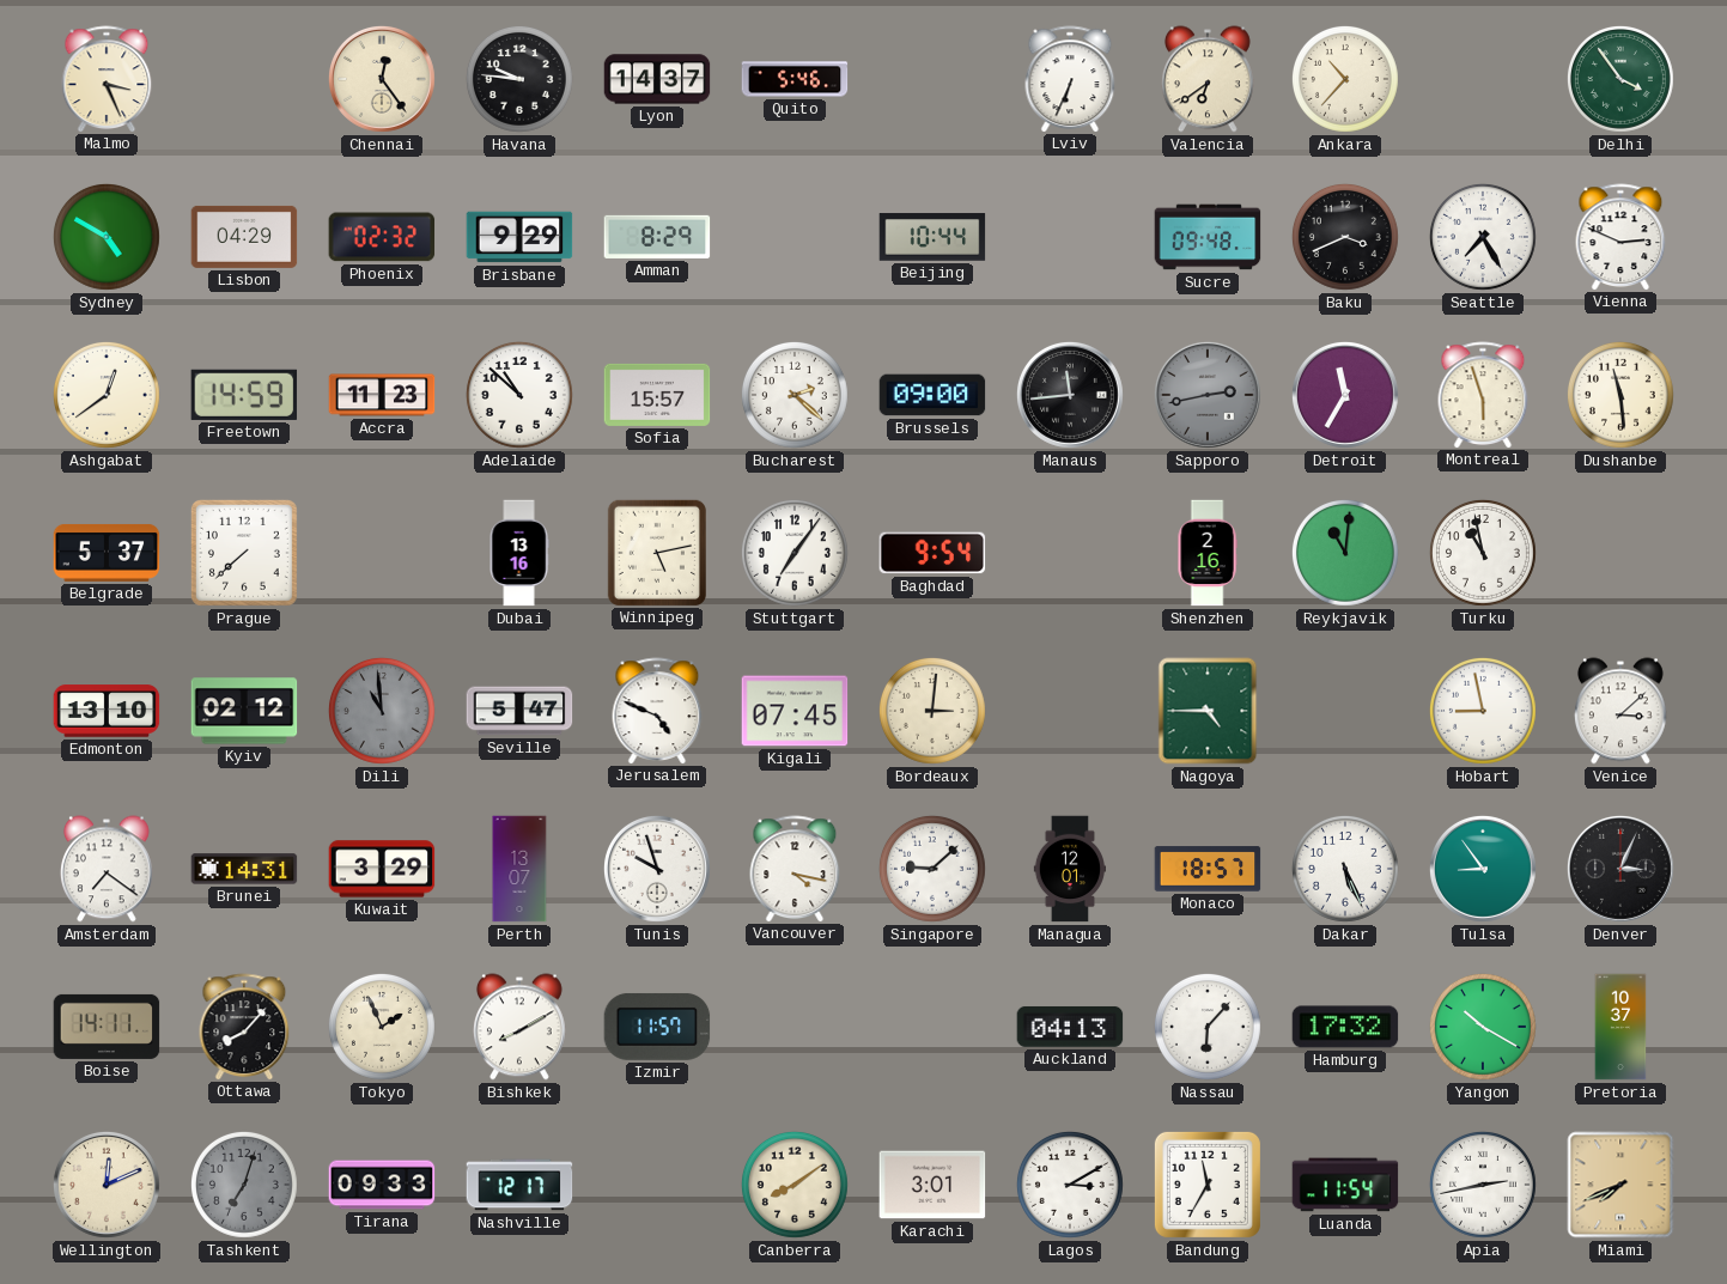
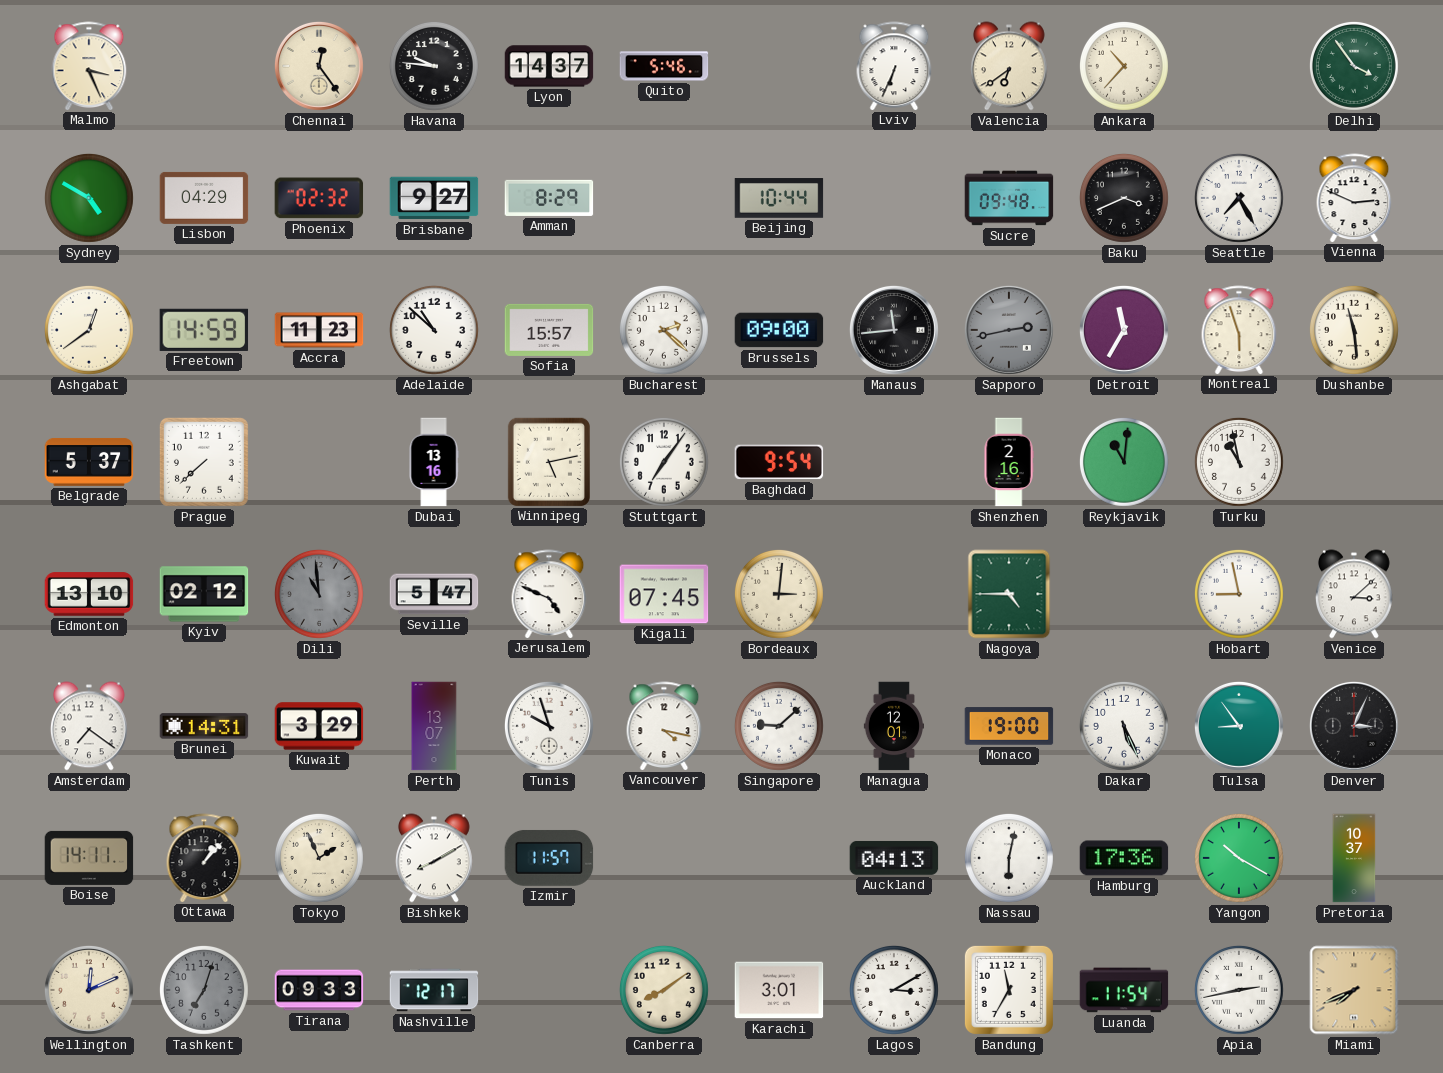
Brisbane: 9:29 -> 9:27
Monaco: 18:57 -> 19:00
Ottawa: 8:07 -> 1:07
Nassau: 6:07 -> 6:02
Hamburg: 17:32 -> 17:36
